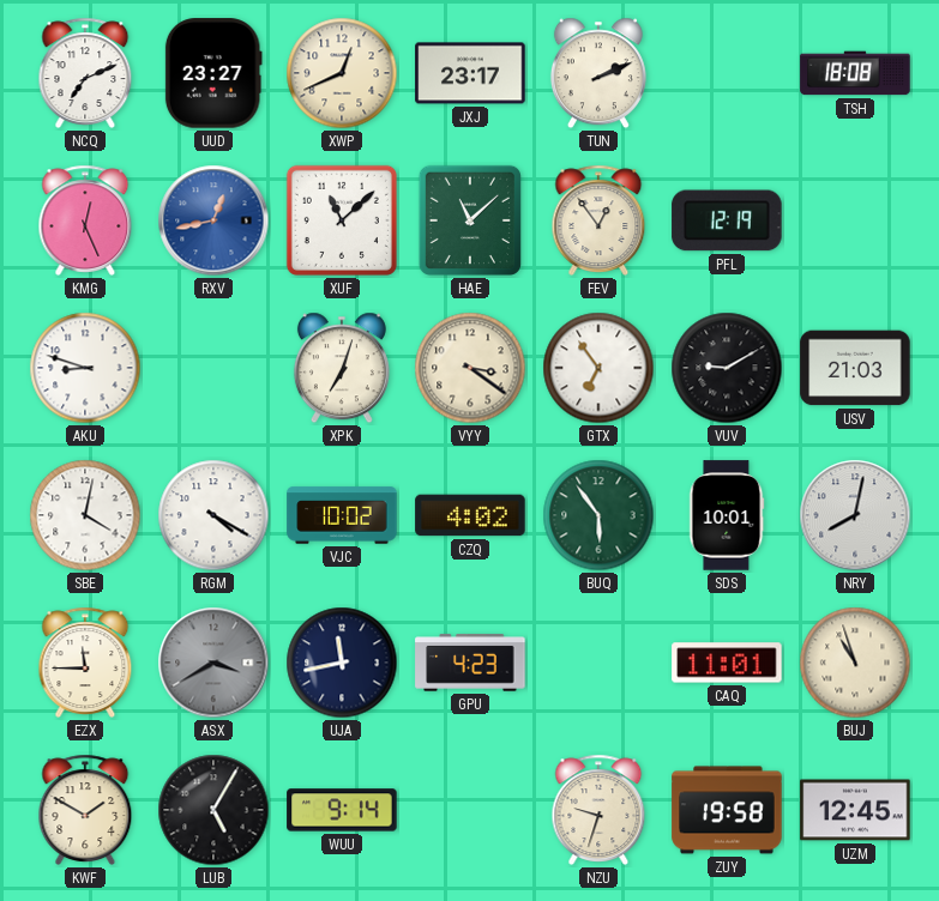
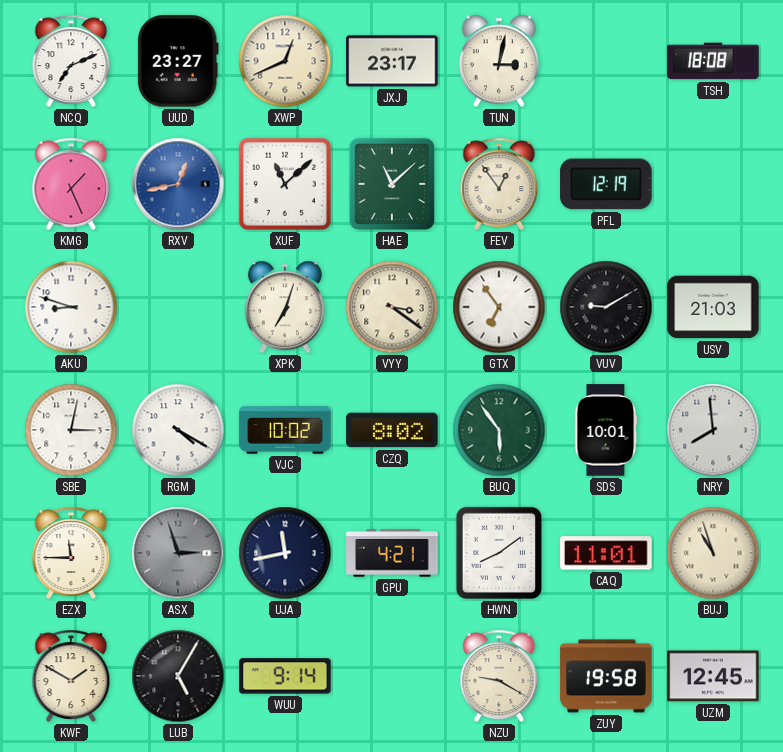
TUN: 2:11 -> 3:02
KMG: 12:26 -> 1:26
SBE: 4:02 -> 3:02
CZQ: 4:02 -> 8:02
NRY: 8:02 -> 7:59
ASX: 3:40 -> 2:57
GPU: 4:23 -> 4:21
HWN: none -> 8:09
NZU: 9:33 -> 9:20
